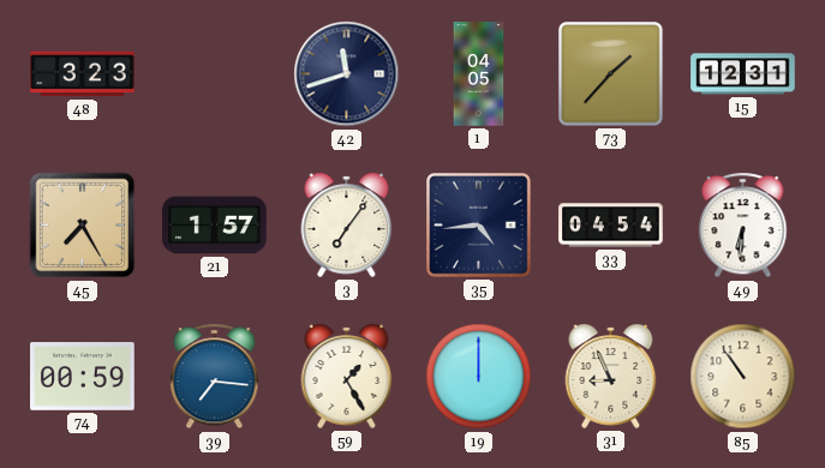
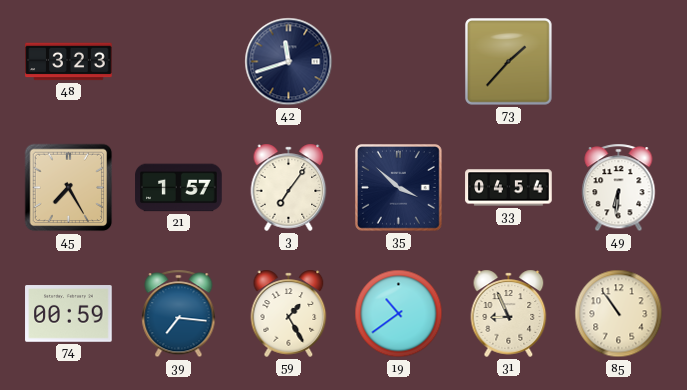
1: 04:05 -> none
15: 12:31 -> none
35: 4:44 -> 3:52
19: 12:00 -> 10:39
